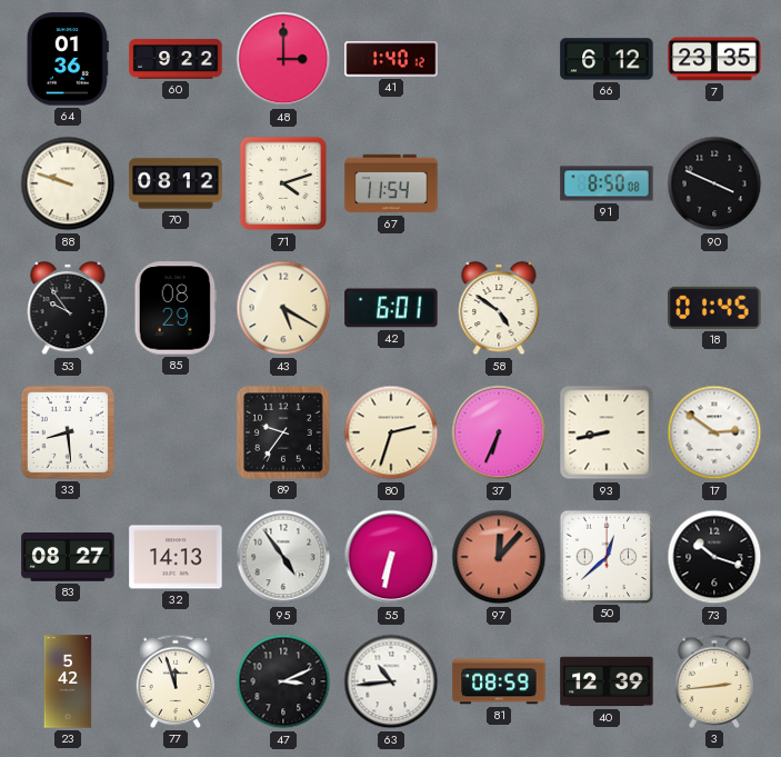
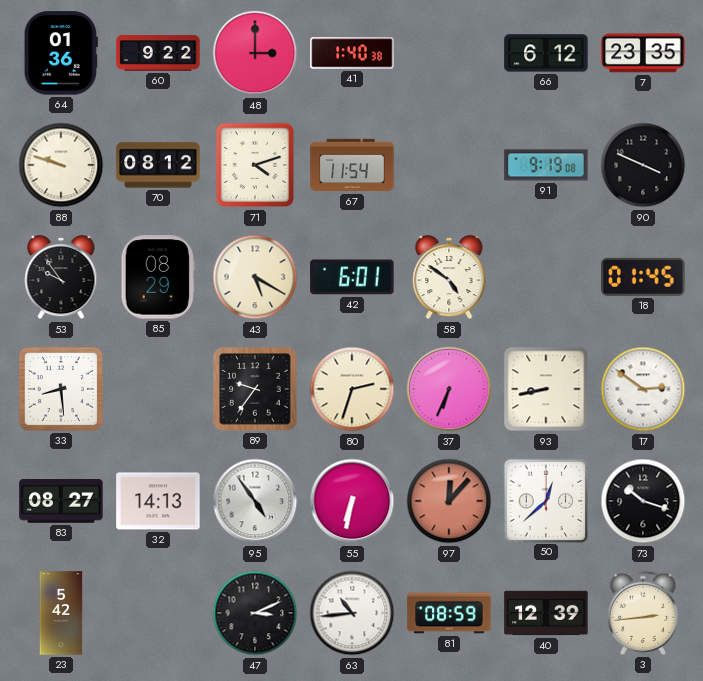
41: 1:40:12 -> 1:40:38
91: 8:50 -> 9:19
77: 11:57 -> none
